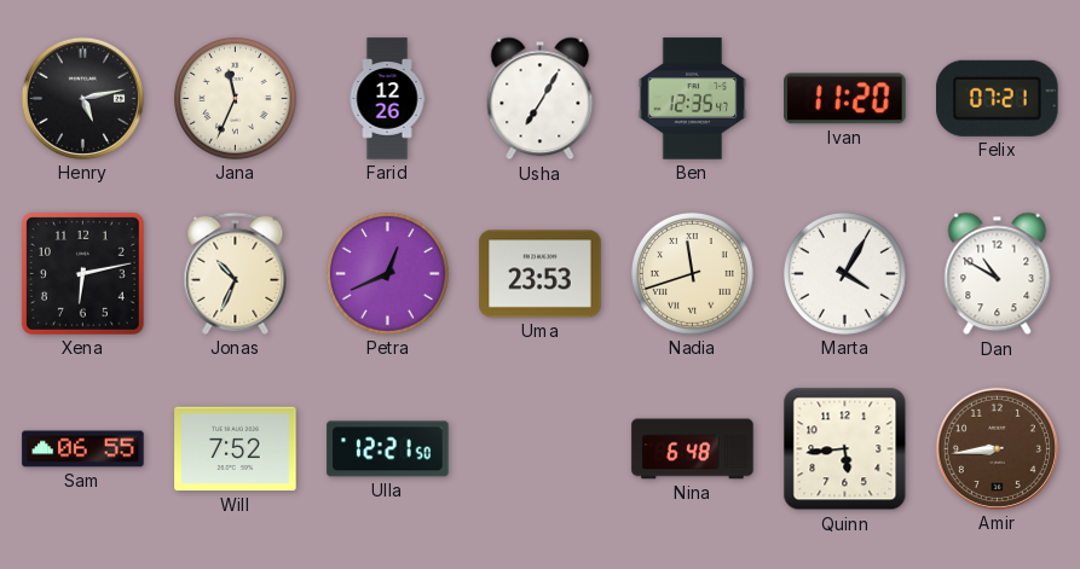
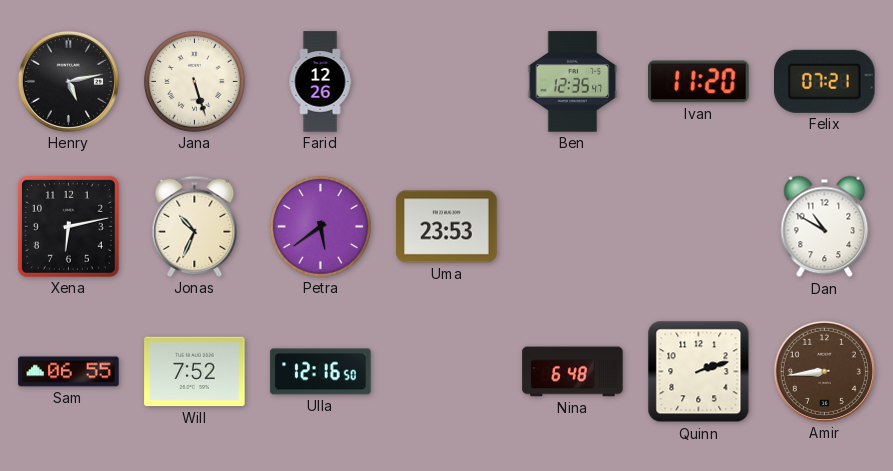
Jana: 11:34 -> 5:27
Usha: 7:05 -> none
Petra: 12:41 -> 5:39
Nadia: 11:42 -> none
Marta: 4:05 -> none
Ulla: 12:21 -> 12:16
Quinn: 5:44 -> 2:12
